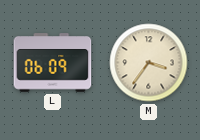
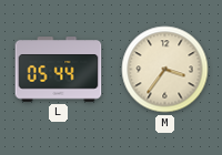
L: 06:09 -> 05:44
